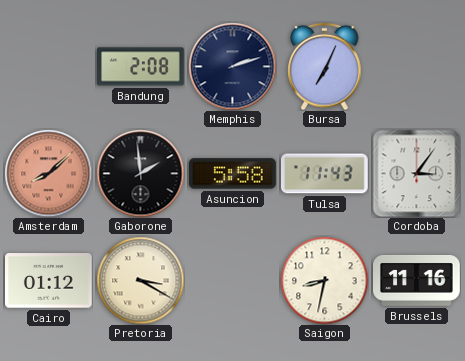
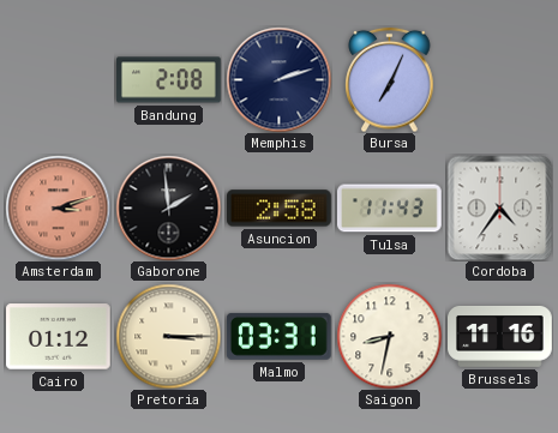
Amsterdam: 8:08 -> 3:12
Asuncion: 5:58 -> 2:58
Cordoba: 3:06 -> 4:36
Pretoria: 3:20 -> 3:15
Malmo: none -> 03:31
